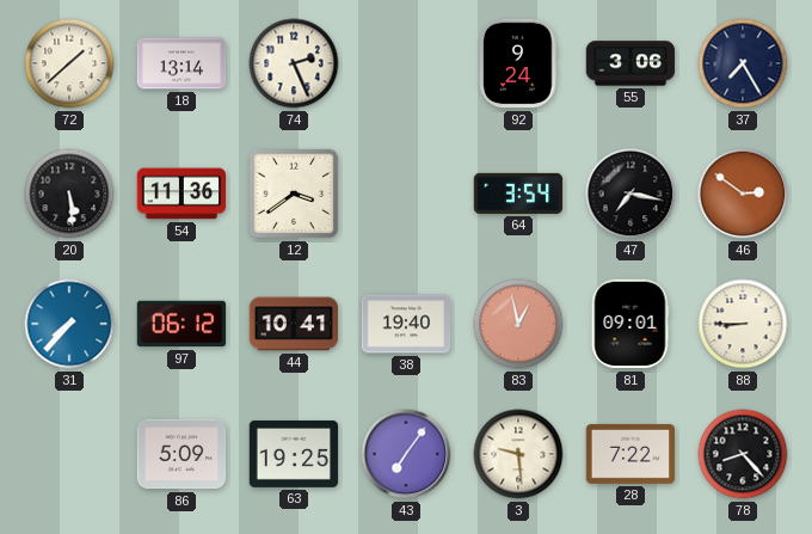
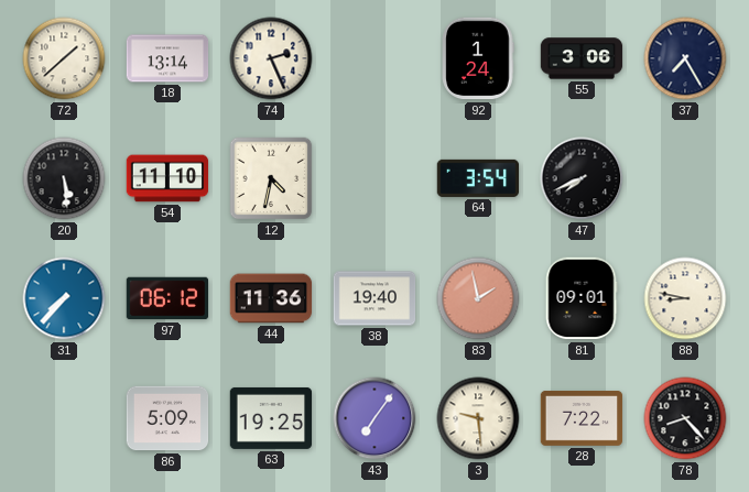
92: 9:24 -> 1:24
54: 11:36 -> 11:10
12: 3:39 -> 4:32
47: 7:17 -> 7:41
46: 2:51 -> none
44: 10:41 -> 11:36
83: 12:58 -> 1:58
88: 8:45 -> 8:47
